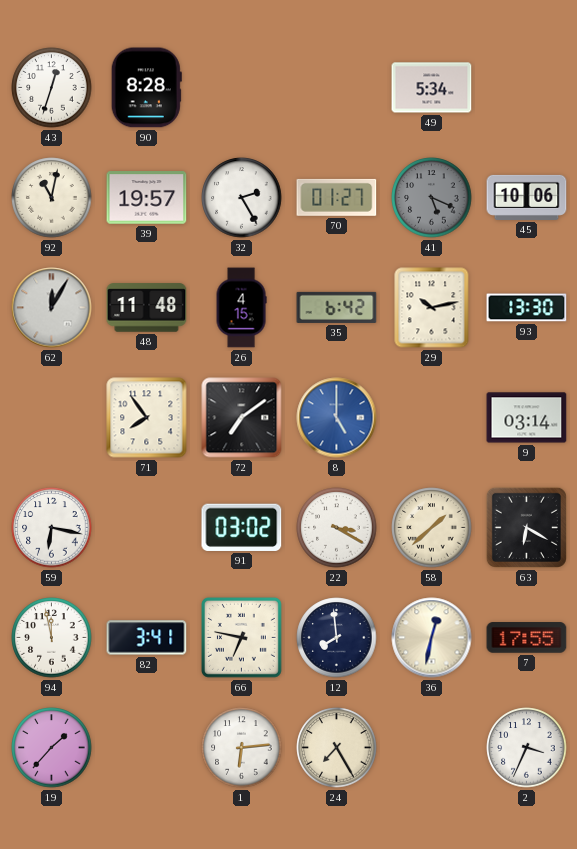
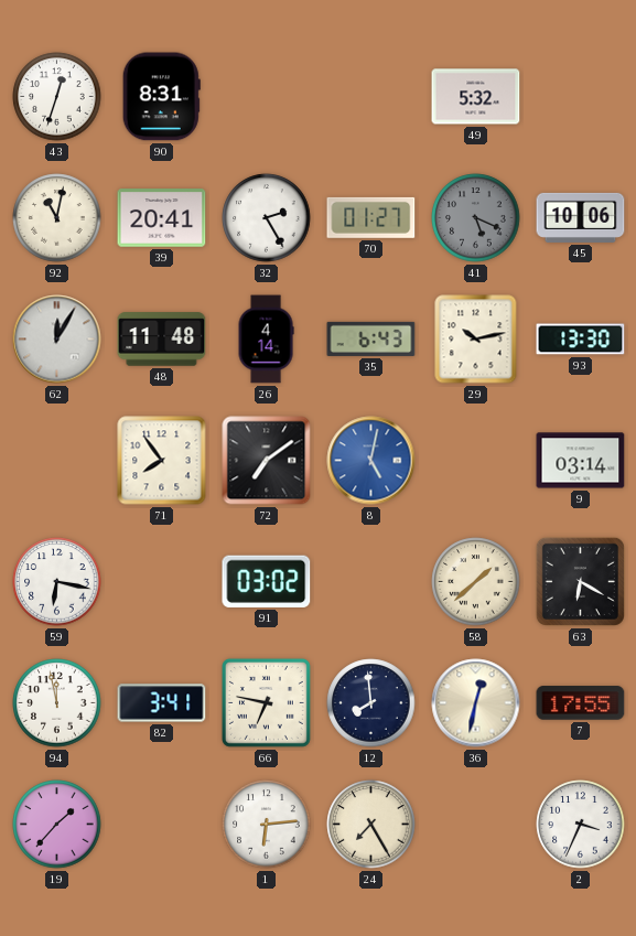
90: 8:28 -> 8:31
49: 5:34 -> 5:32
39: 19:57 -> 20:41
26: 4:15 -> 4:14
35: 6:42 -> 6:43
8: 5:00 -> 5:02
22: 3:20 -> none
